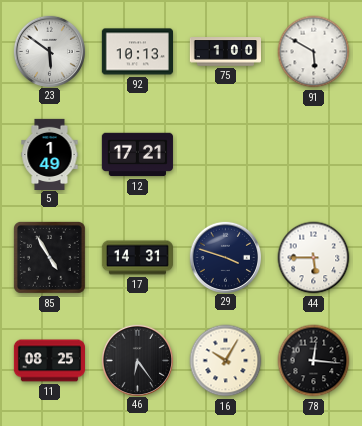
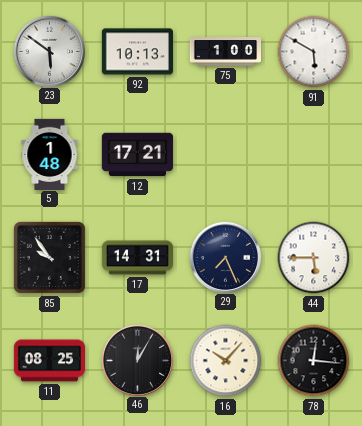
5: 1:49 -> 1:48
85: 4:55 -> 9:54
29: 3:48 -> 7:26
46: 6:24 -> 12:05
16: 10:05 -> 10:07
